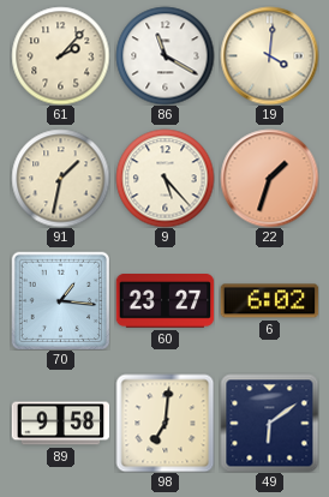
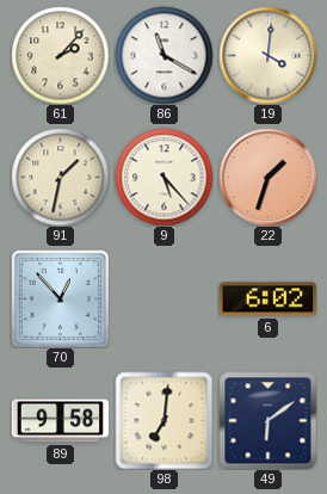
70: 1:16 -> 12:53
60: 23:27 -> none
